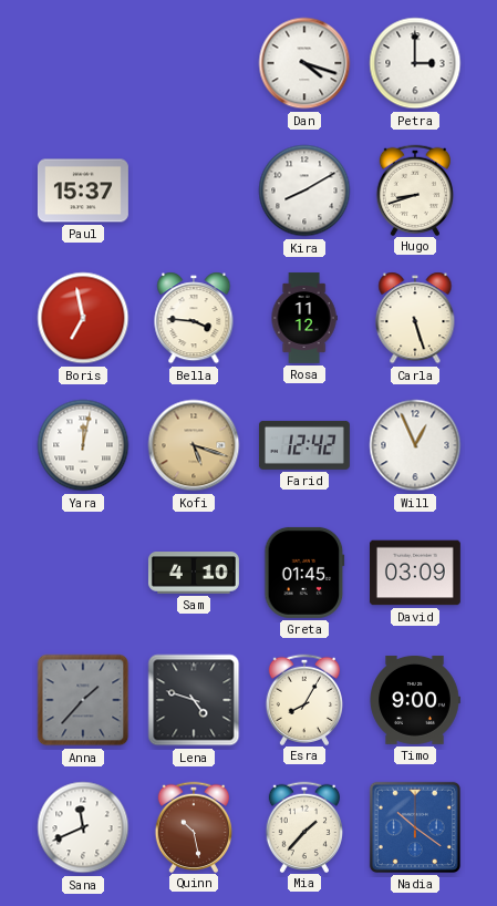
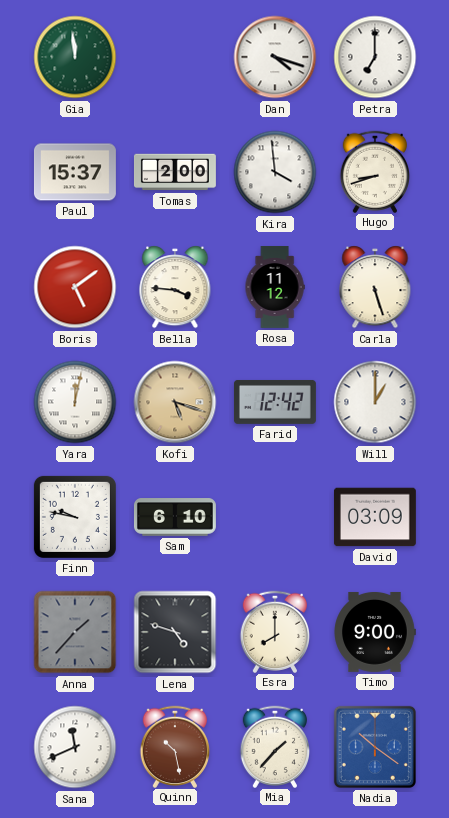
Gia: none -> 11:59
Petra: 3:00 -> 7:00
Tomas: none -> 2:00
Kira: 8:10 -> 3:59
Boris: 6:58 -> 5:09
Will: 12:56 -> 1:00
Finn: none -> 9:47
Sam: 4:10 -> 6:10
Greta: 01:45 -> none
Esra: 8:05 -> 8:00
